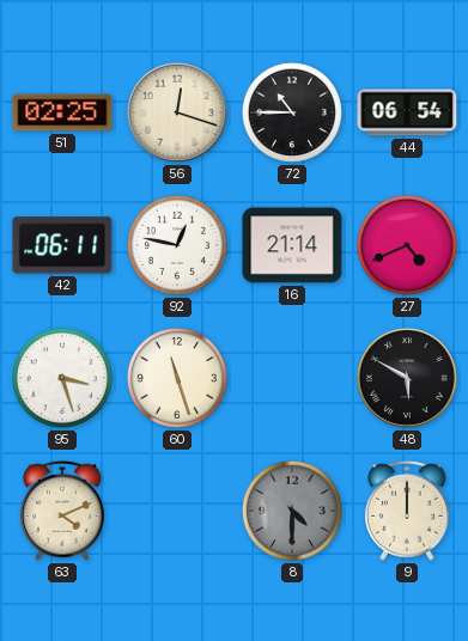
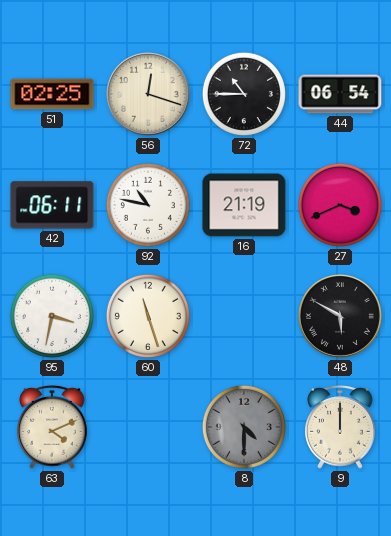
92: 12:47 -> 10:47
16: 21:14 -> 21:19
27: 4:41 -> 3:41
95: 3:27 -> 3:32
